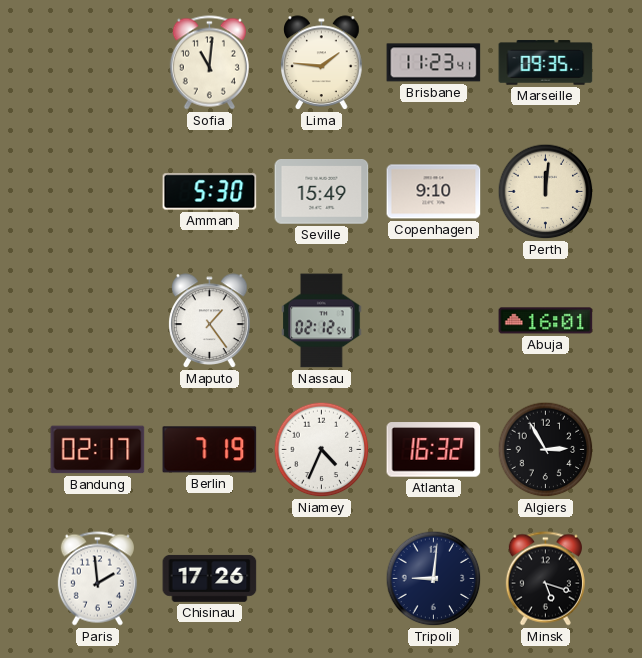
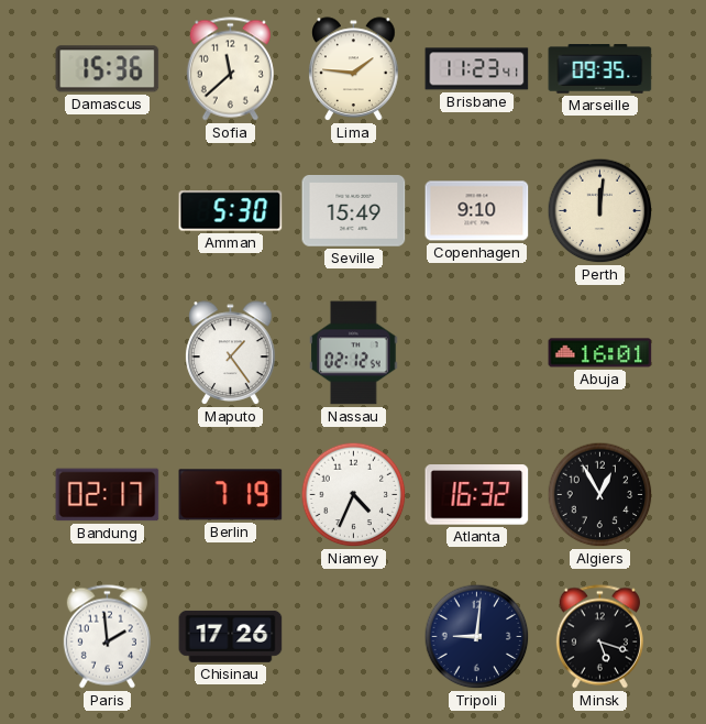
Damascus: none -> 15:36
Sofia: 11:01 -> 11:38
Algiers: 2:55 -> 12:55
